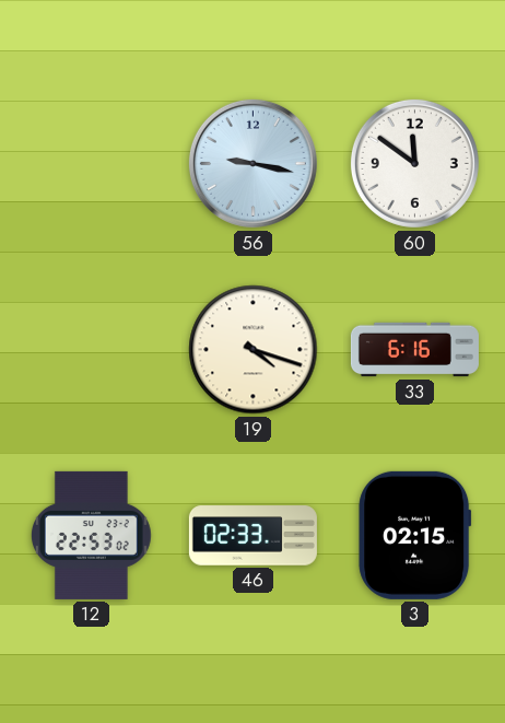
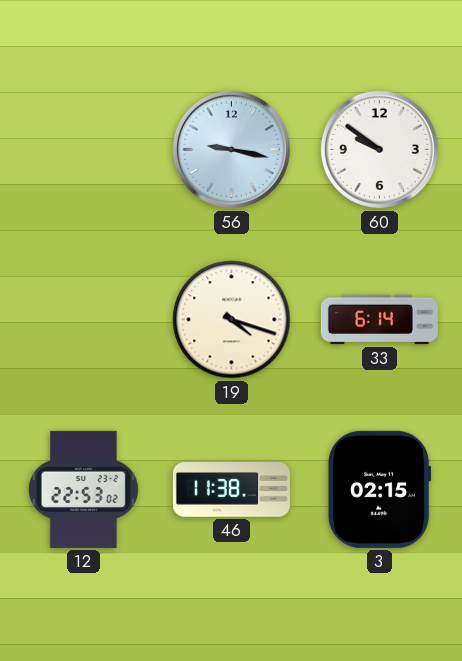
60: 11:51 -> 9:51
33: 6:16 -> 6:14
46: 02:33 -> 11:38
